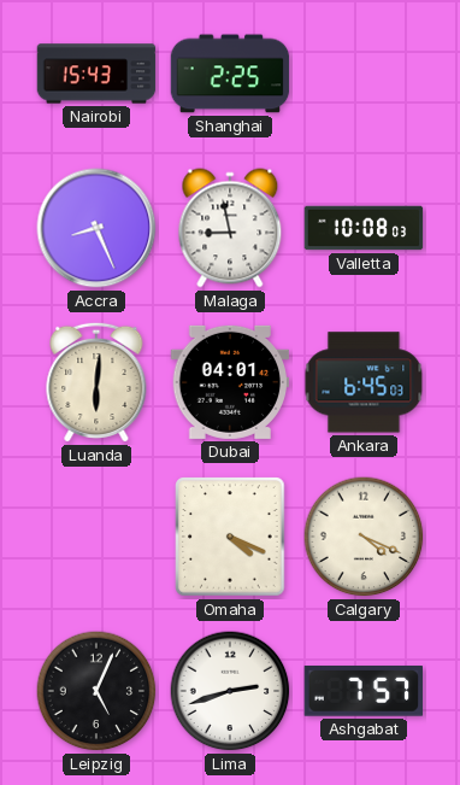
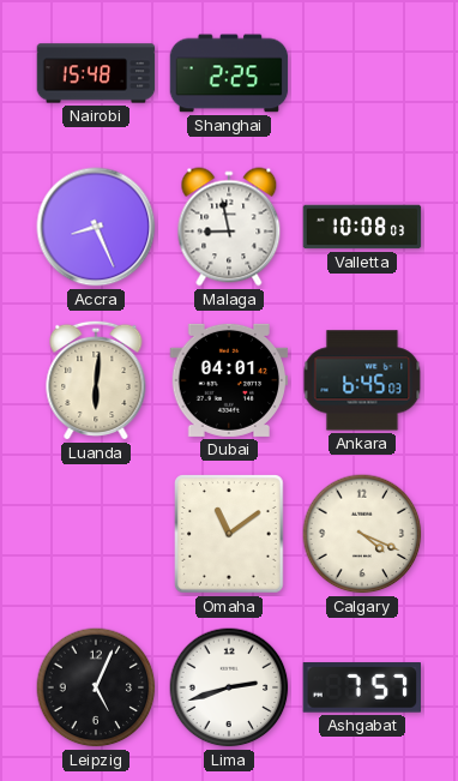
Nairobi: 15:43 -> 15:48
Omaha: 4:19 -> 11:09
